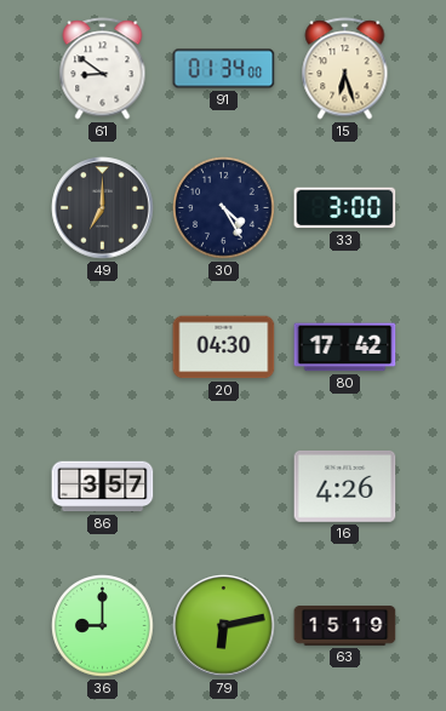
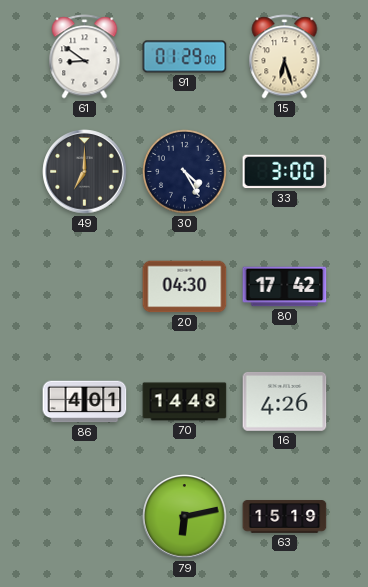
91: 01:34 -> 01:29
86: 3:57 -> 4:01
70: none -> 14:48
36: 9:00 -> none
